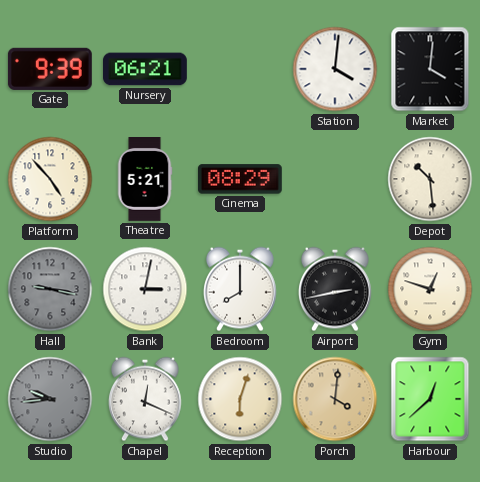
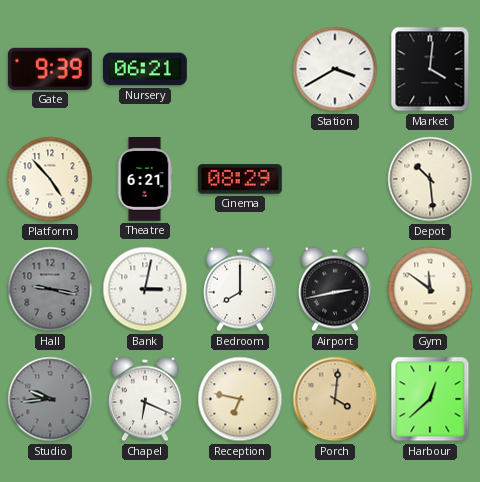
Station: 4:01 -> 3:40
Theatre: 5:21 -> 6:21
Gym: 12:48 -> 11:51
Chapel: 12:19 -> 6:19
Reception: 6:03 -> 6:47
